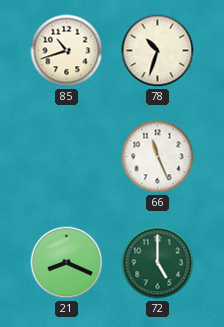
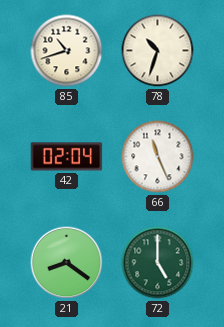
42: none -> 02:04
21: 8:19 -> 8:21
